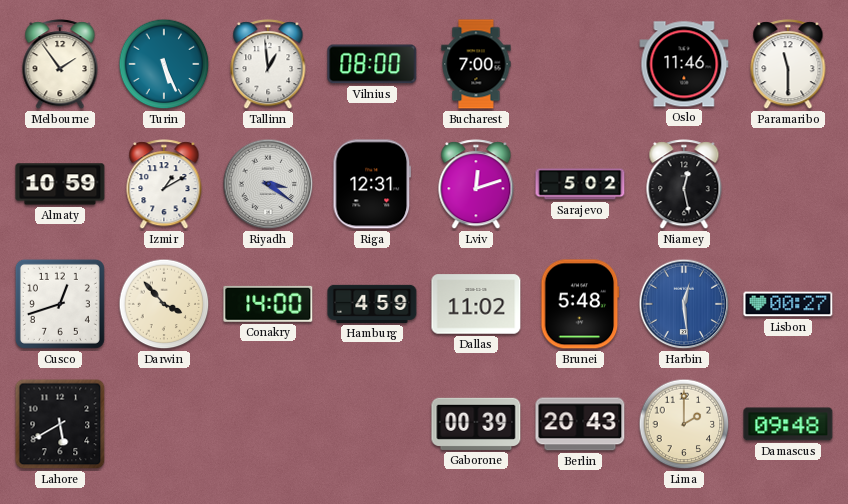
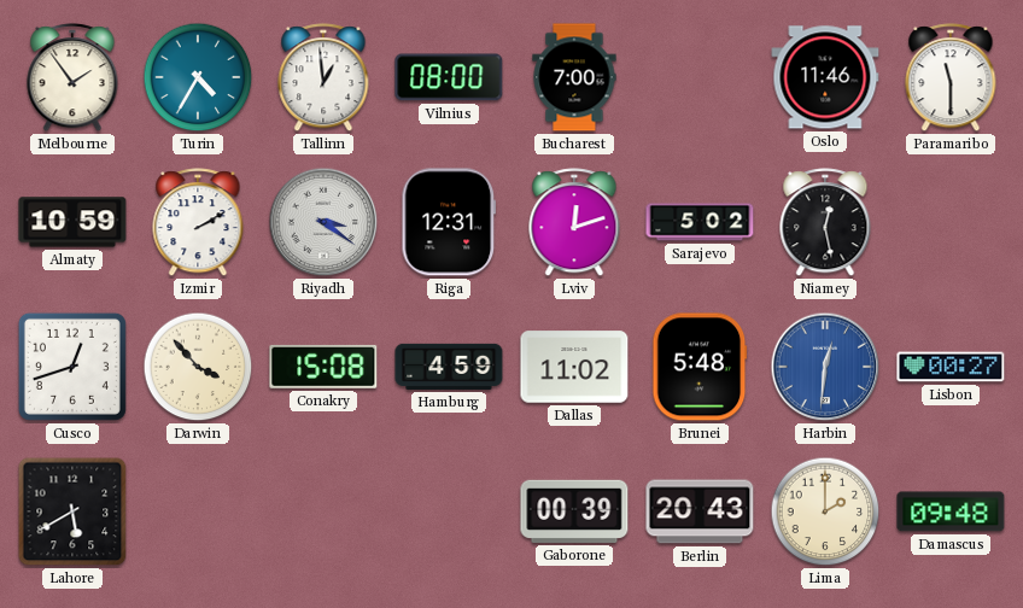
Turin: 5:26 -> 4:35
Izmir: 1:10 -> 2:10
Conakry: 14:00 -> 15:08
Harbin: 12:29 -> 12:31
